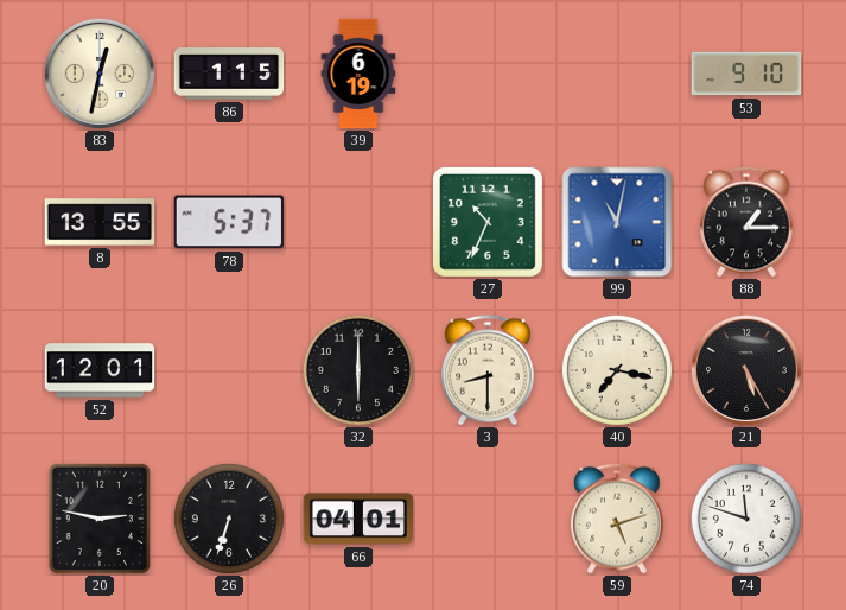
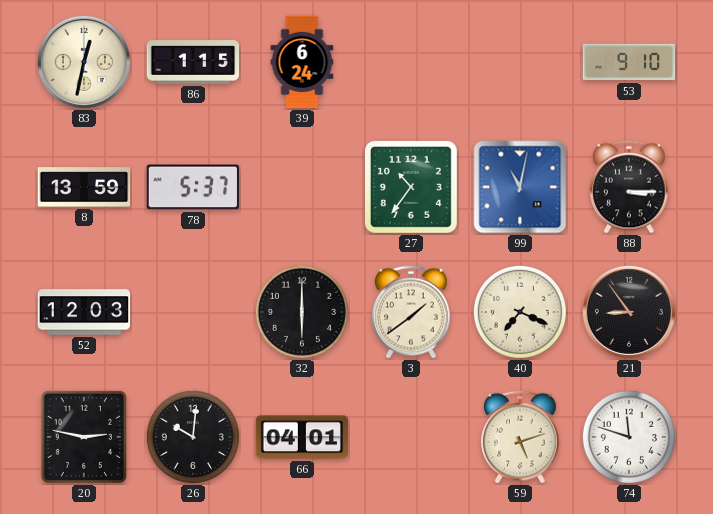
39: 6:19 -> 6:24
8: 13:55 -> 13:59
27: 10:34 -> 10:36
88: 1:15 -> 3:15
52: 12:01 -> 12:03
3: 8:30 -> 1:39
40: 7:17 -> 7:19
21: 5:25 -> 8:54
26: 6:33 -> 10:01
